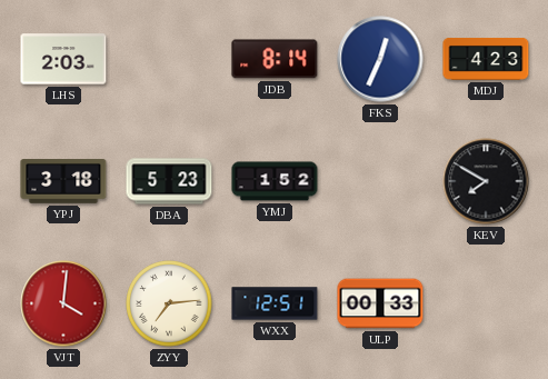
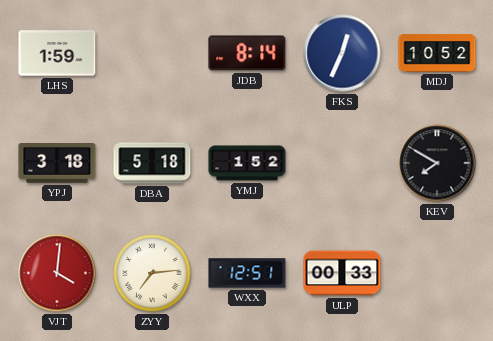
LHS: 2:03 -> 1:59
MDJ: 4:23 -> 10:52
DBA: 5:23 -> 5:18
